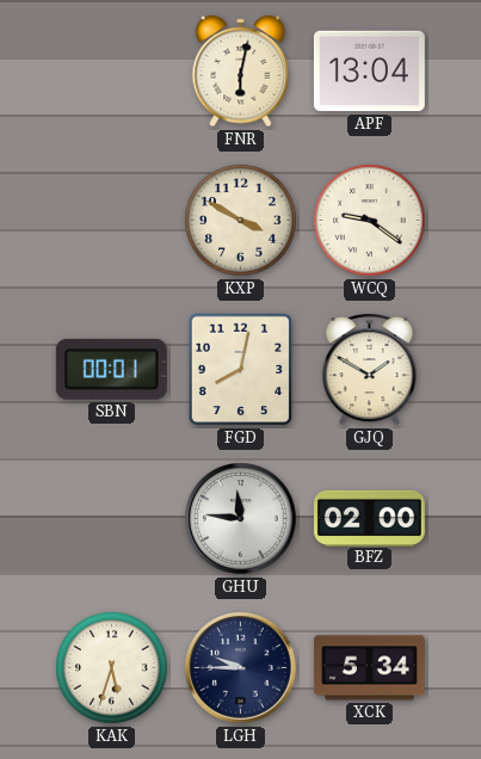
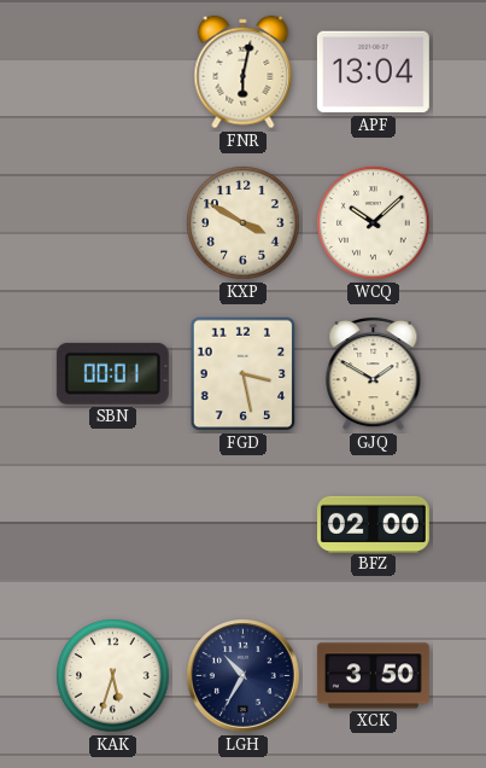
WCQ: 9:21 -> 10:08
FGD: 8:02 -> 3:28
GHU: 11:46 -> none
LGH: 9:45 -> 10:35
XCK: 5:34 -> 3:50
